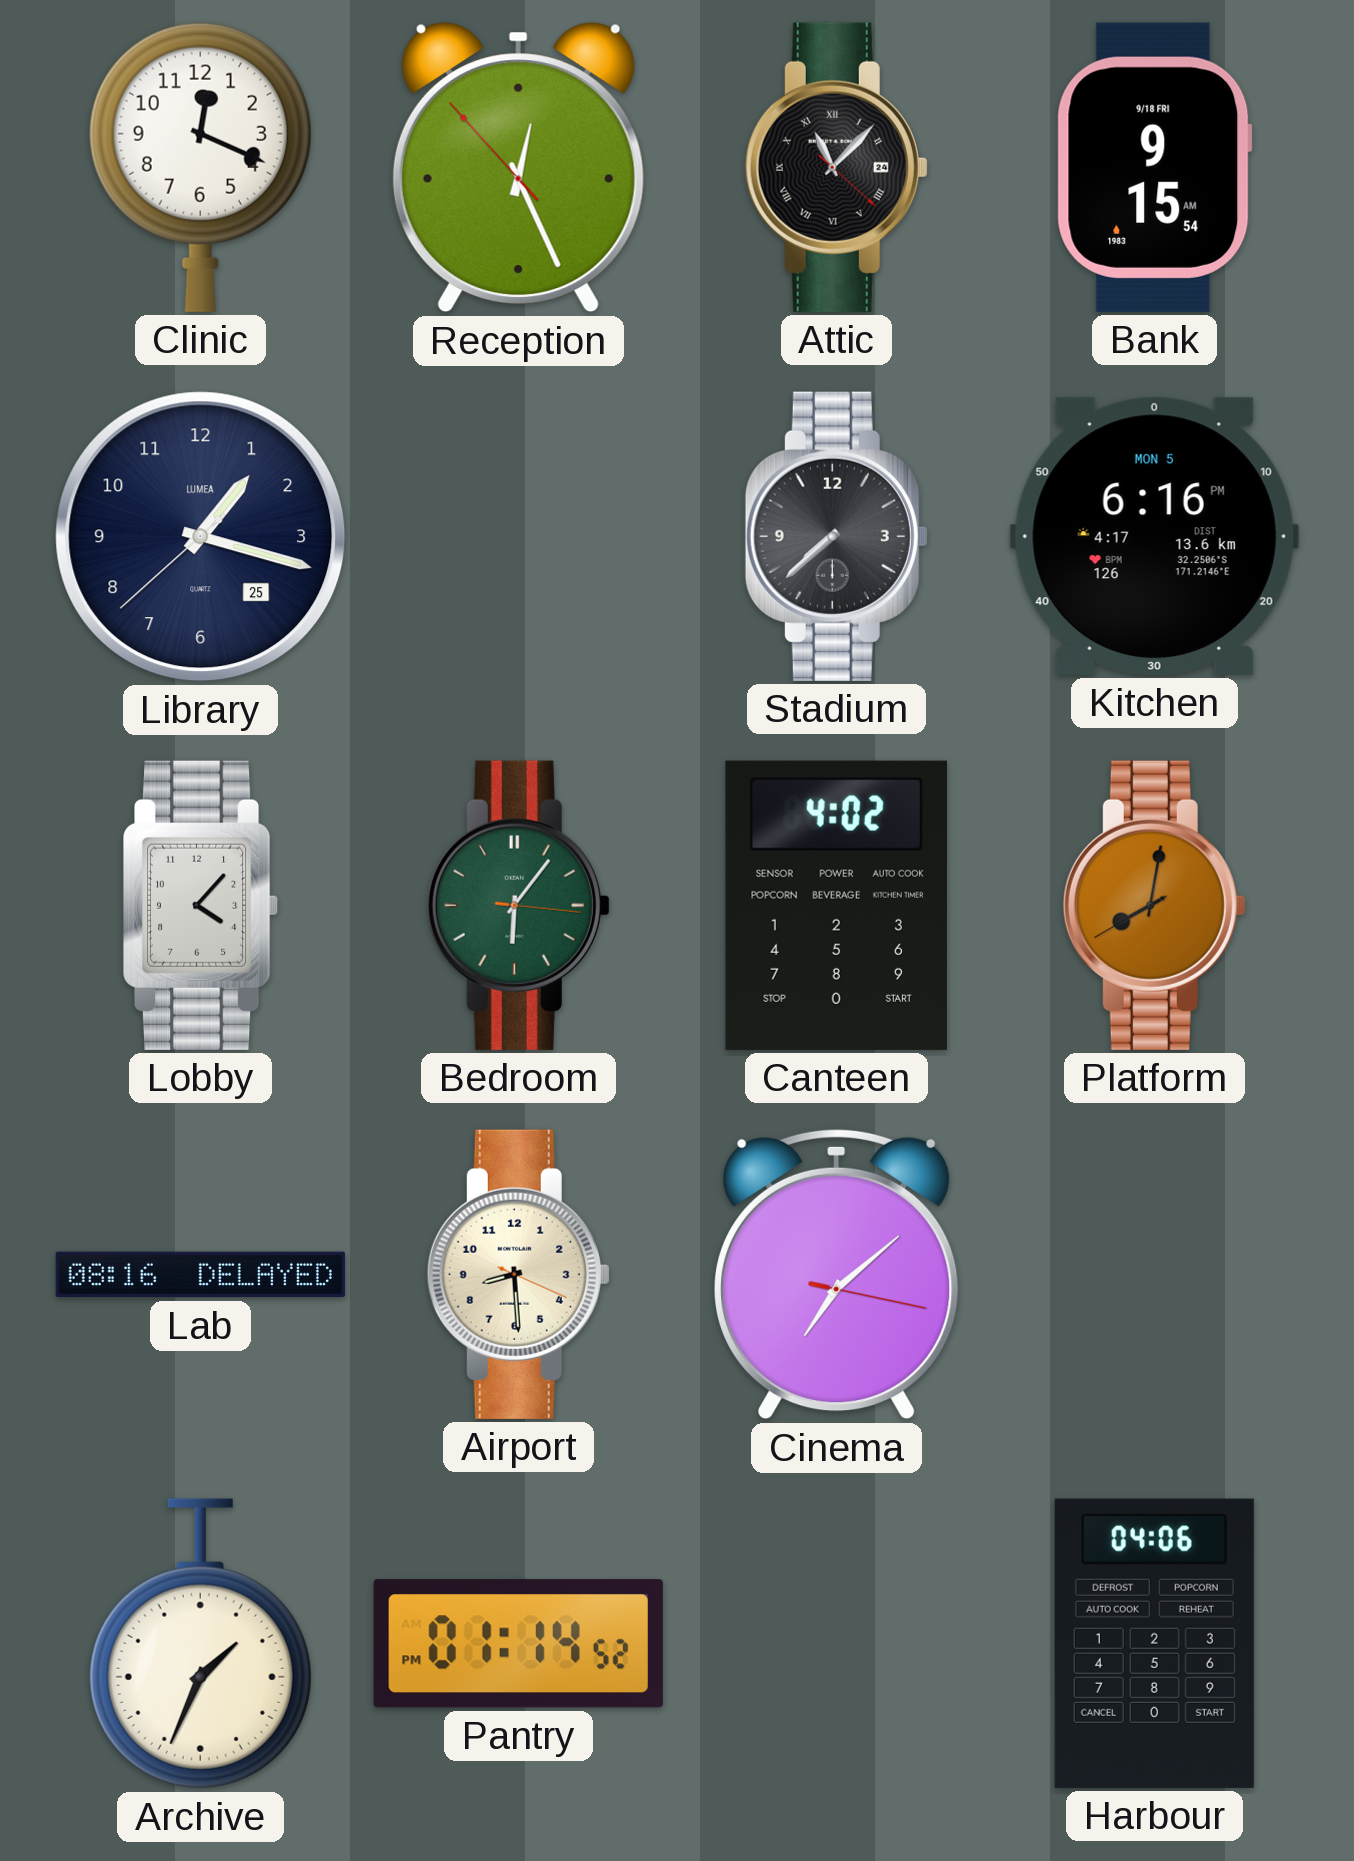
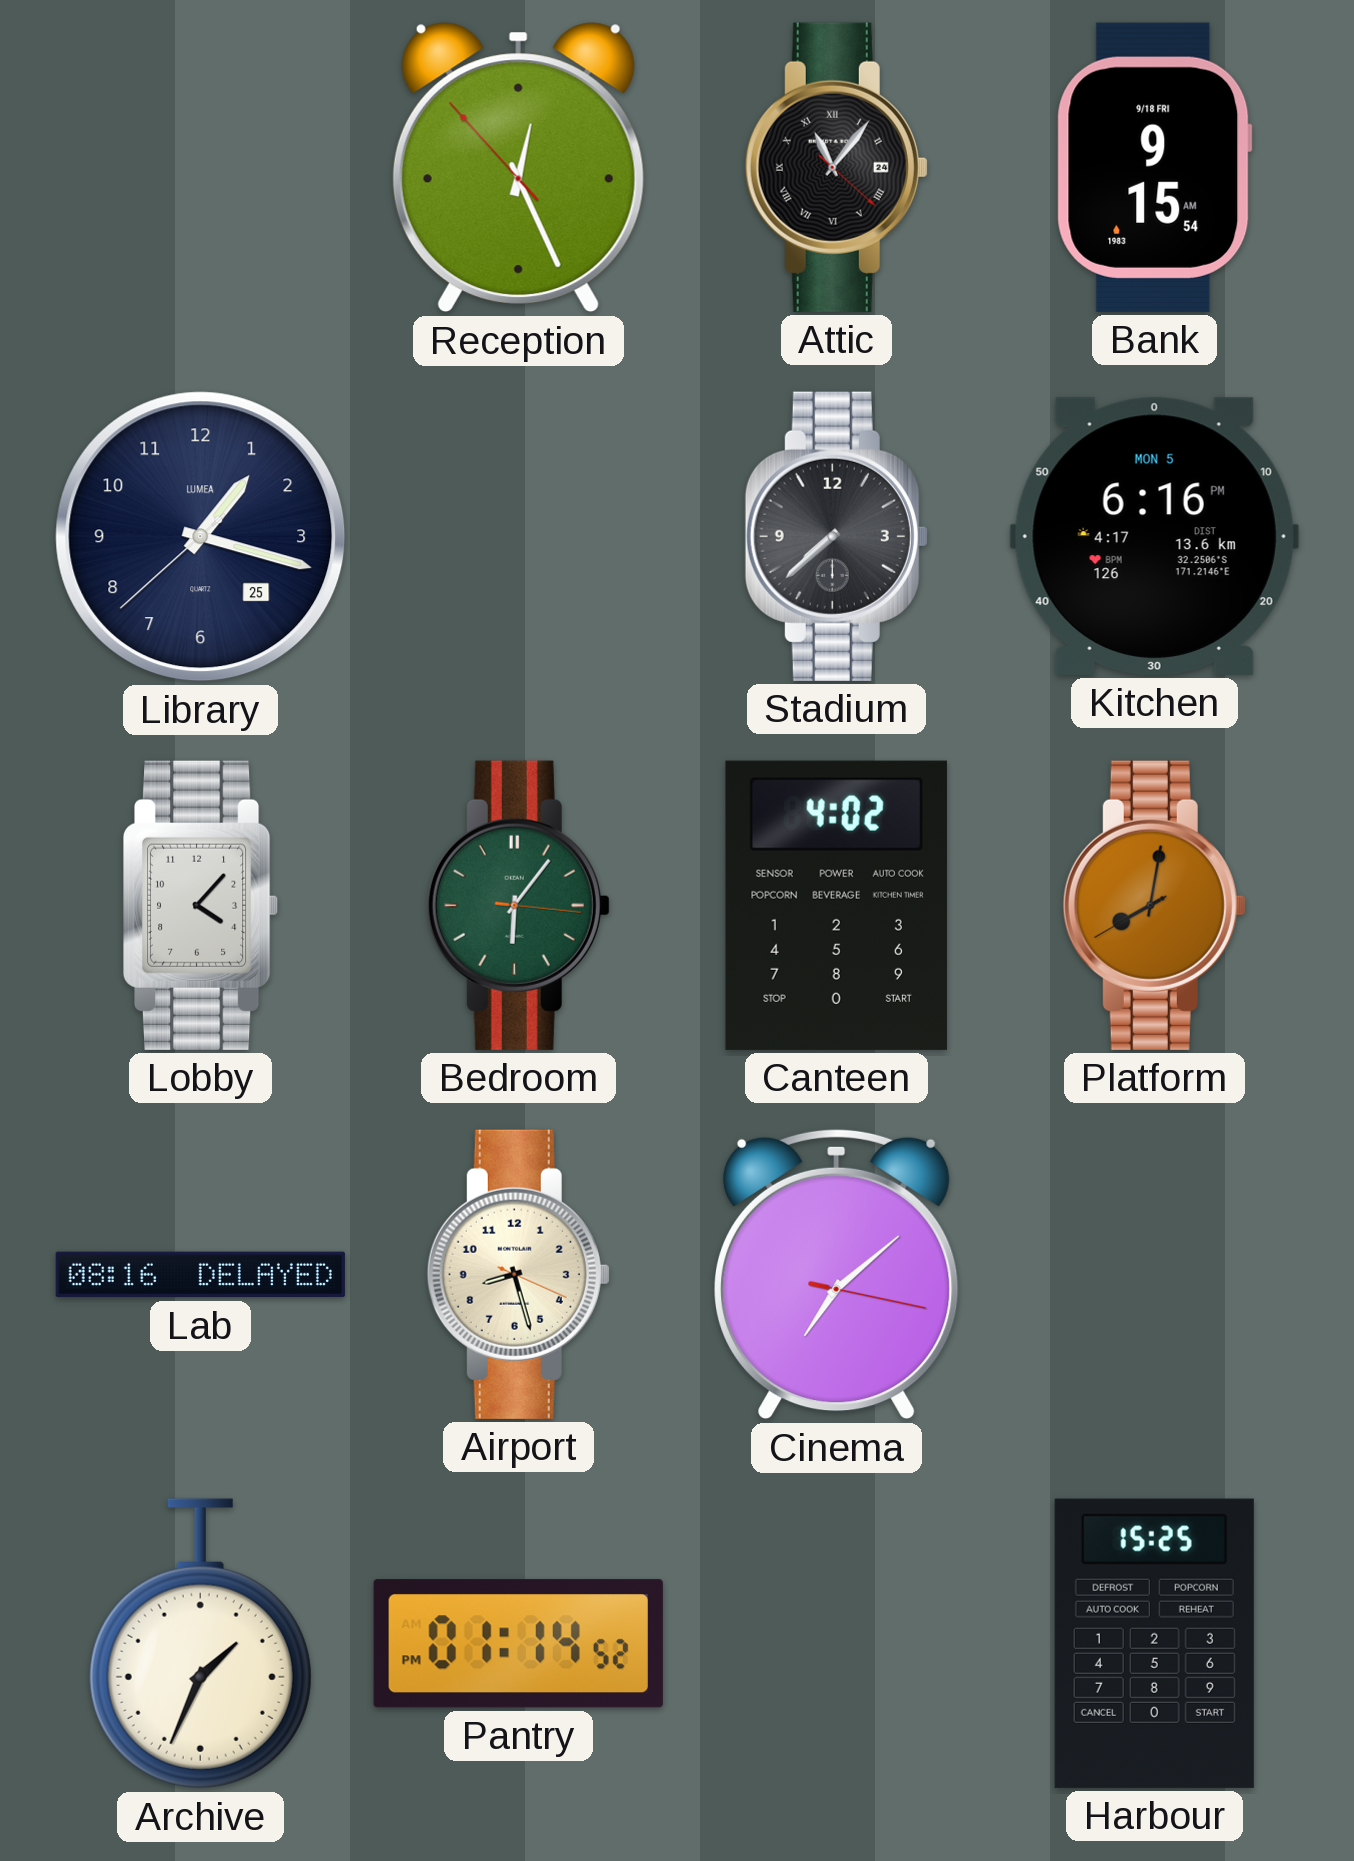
Clinic: 12:19 -> none
Attic: 11:07 -> 11:06
Airport: 8:29 -> 8:27
Harbour: 04:06 -> 15:25
